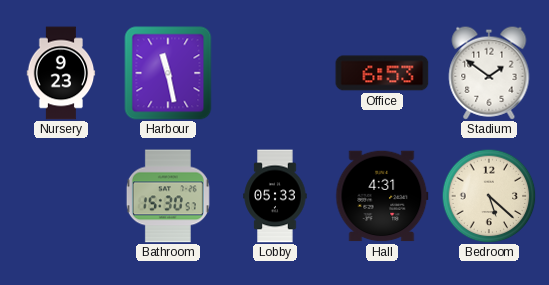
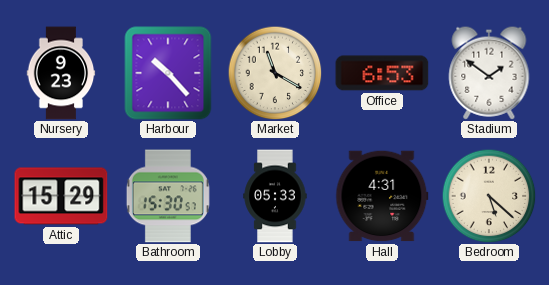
Harbour: 11:28 -> 10:23
Market: none -> 11:20
Attic: none -> 15:29
